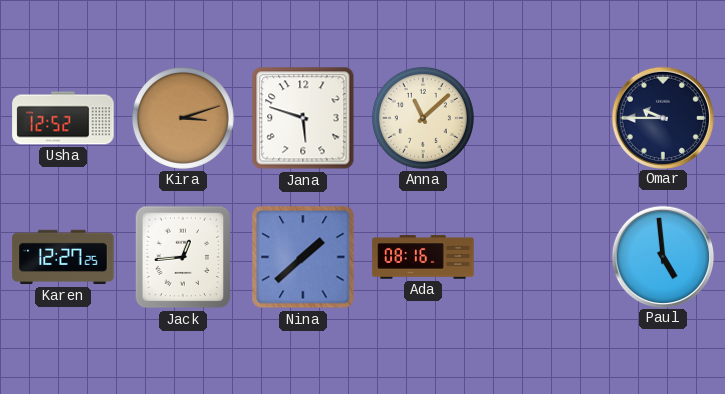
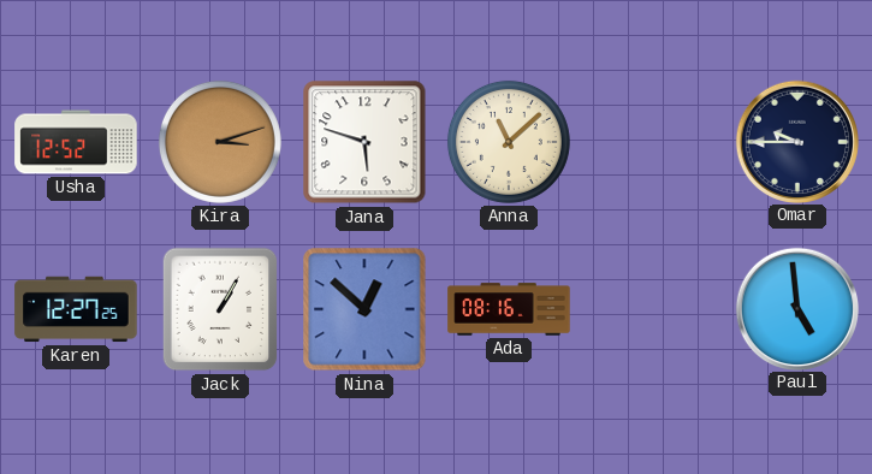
Jack: 12:44 -> 1:05
Nina: 1:38 -> 12:52
